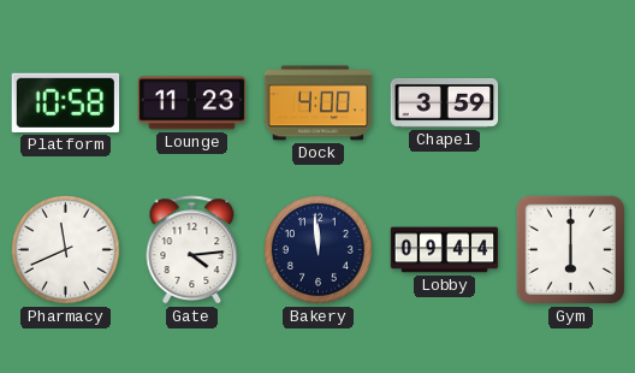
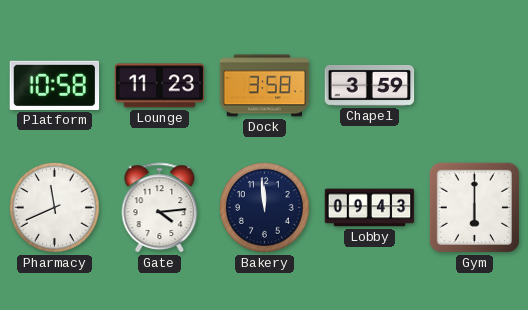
Dock: 4:00 -> 3:58
Lobby: 09:44 -> 09:43
